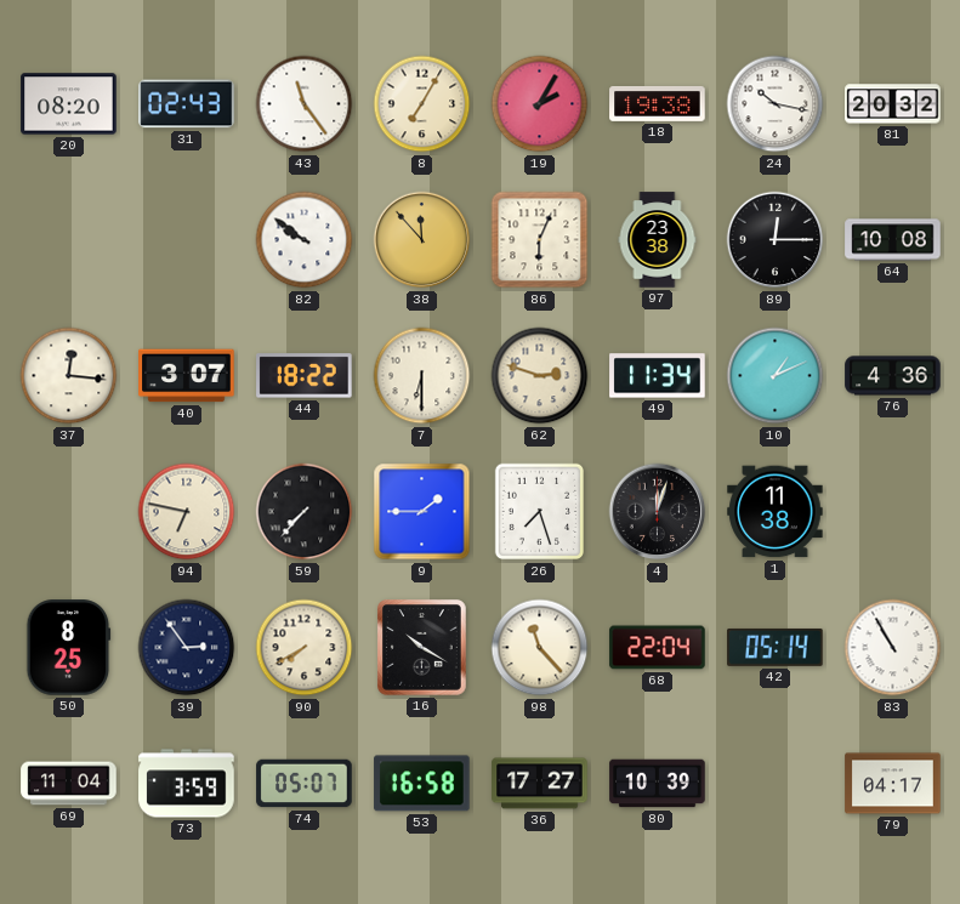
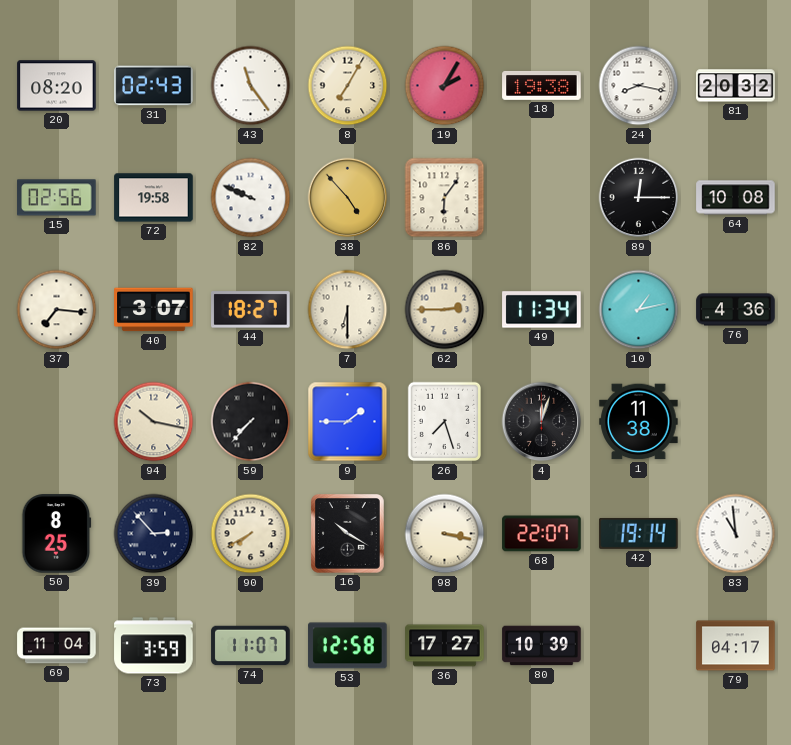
24: 10:17 -> 8:17
15: none -> 02:56
72: none -> 19:58
82: 9:51 -> 9:49
38: 11:53 -> 4:53
86: 6:04 -> 6:06
97: 23:38 -> none
37: 12:16 -> 7:16
44: 18:22 -> 18:27
62: 2:48 -> 2:45
10: 1:11 -> 1:13
94: 6:47 -> 10:17
39: 2:54 -> 2:53
98: 11:23 -> 3:17
68: 22:04 -> 22:07
42: 05:14 -> 19:14
83: 10:55 -> 10:59
74: 05:07 -> 11:07
53: 16:58 -> 12:58
